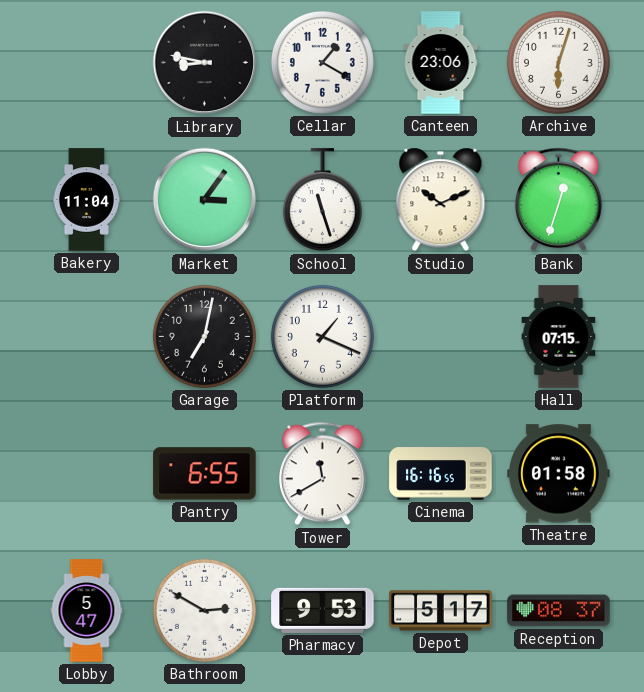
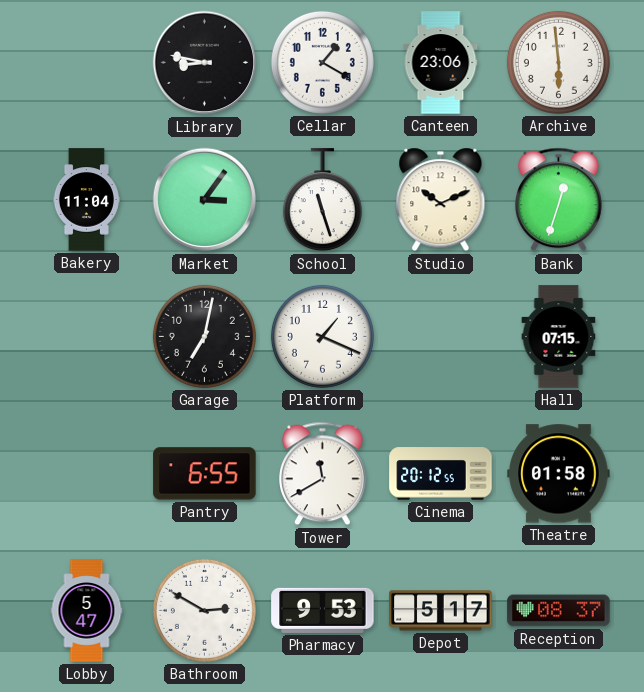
Archive: 6:03 -> 5:59
Cinema: 16:16 -> 20:12
